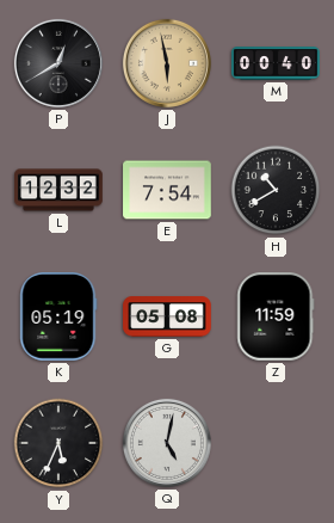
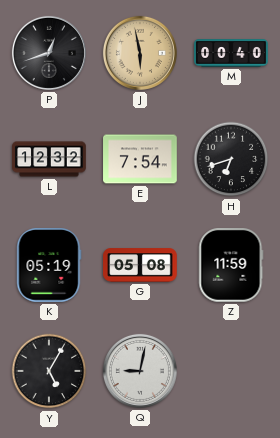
P: 12:40 -> 12:42
H: 10:40 -> 6:42
Y: 5:34 -> 5:05
Q: 5:02 -> 9:02
